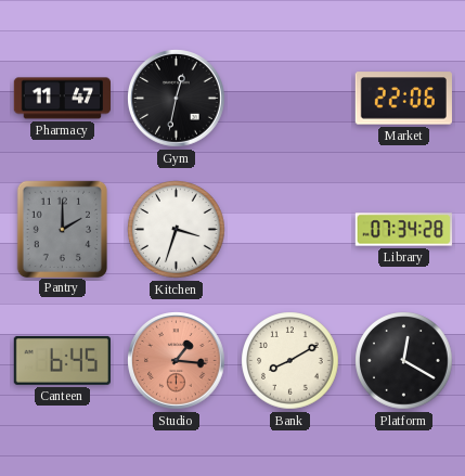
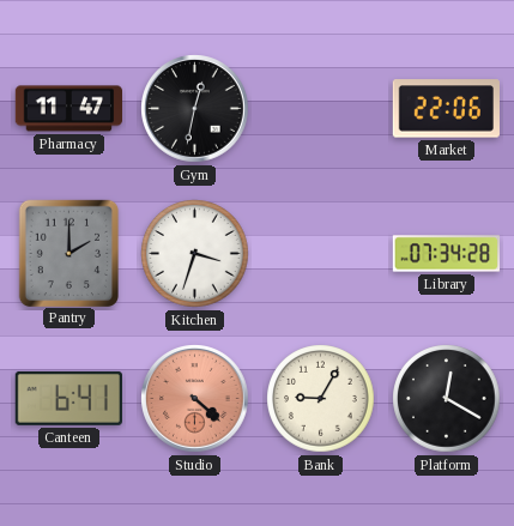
Canteen: 6:45 -> 6:41
Studio: 1:16 -> 4:22
Bank: 8:10 -> 9:05
